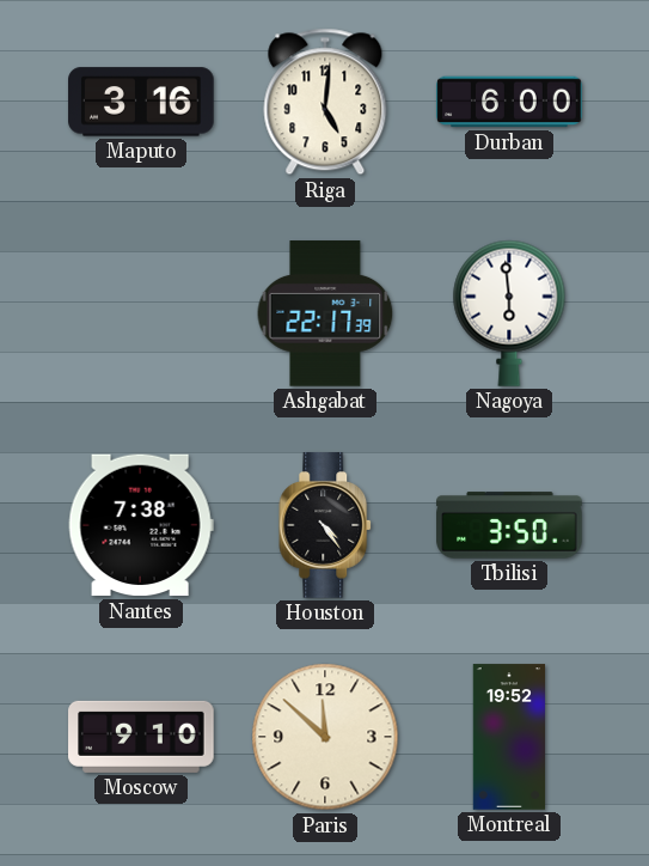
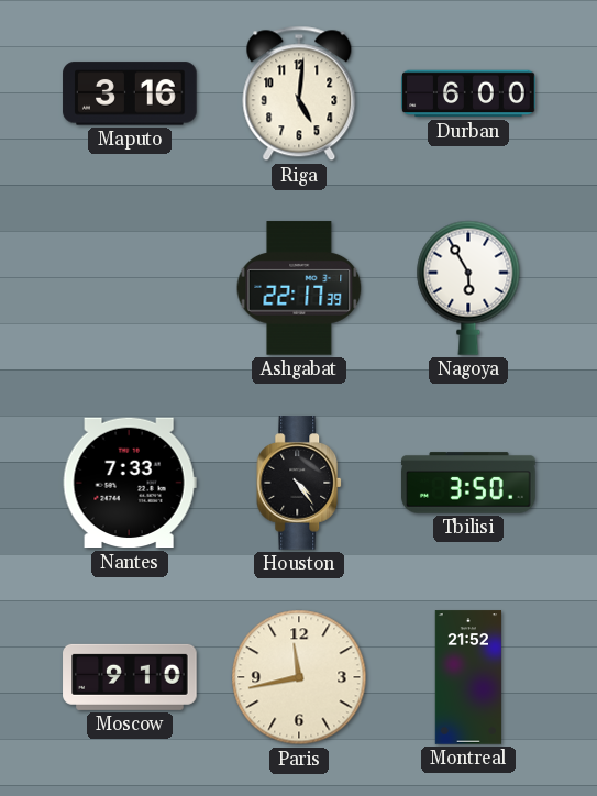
Nagoya: 5:59 -> 5:55
Nantes: 7:38 -> 7:33
Paris: 11:52 -> 11:43
Montreal: 19:52 -> 21:52
